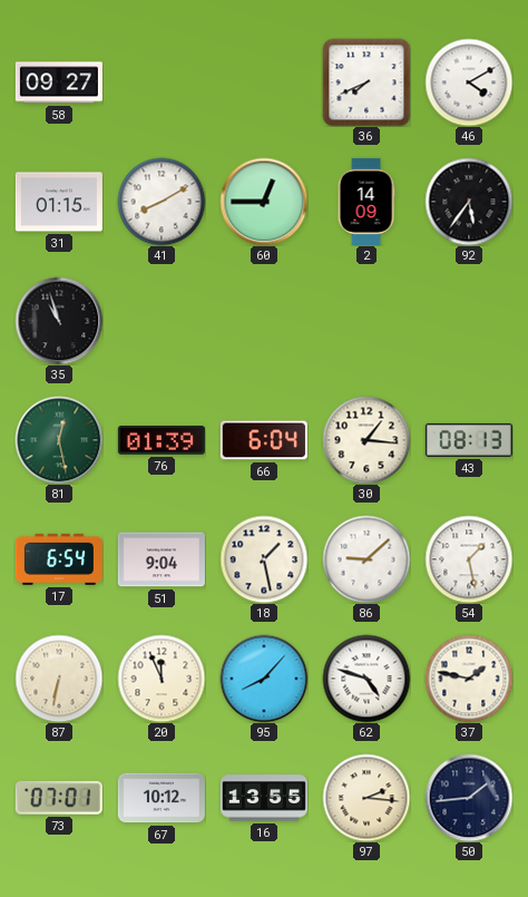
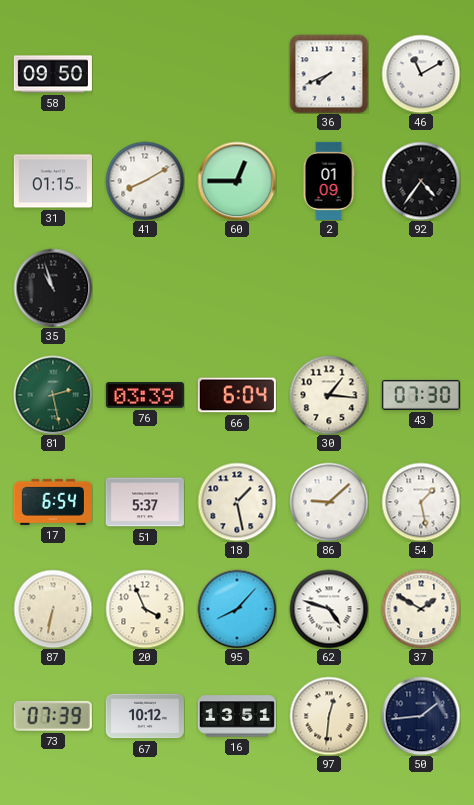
58: 09:27 -> 09:50
46: 4:10 -> 11:10
2: 14:09 -> 01:09
92: 5:36 -> 4:36
81: 12:28 -> 2:28
76: 01:39 -> 03:39
43: 08:13 -> 07:30
51: 9:04 -> 5:37
20: 11:56 -> 3:56
37: 1:47 -> 1:50
73: 07:01 -> 07:39
16: 13:55 -> 13:51
97: 2:16 -> 12:31
